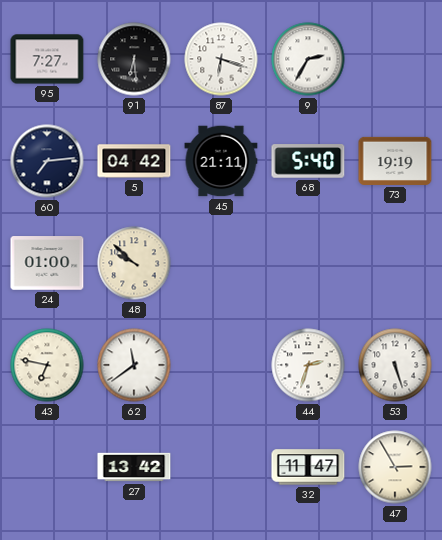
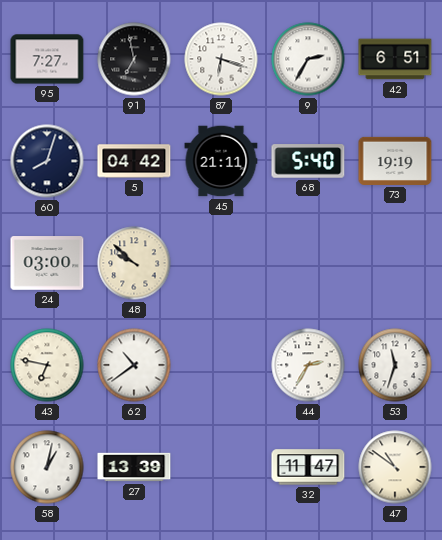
91: 6:29 -> 6:58
42: none -> 6:51
60: 7:14 -> 8:03
24: 01:00 -> 03:00
62: 11:39 -> 10:39
44: 2:33 -> 2:35
53: 5:27 -> 11:33
58: none -> 1:02
27: 13:42 -> 13:39
47: 2:55 -> 10:51
